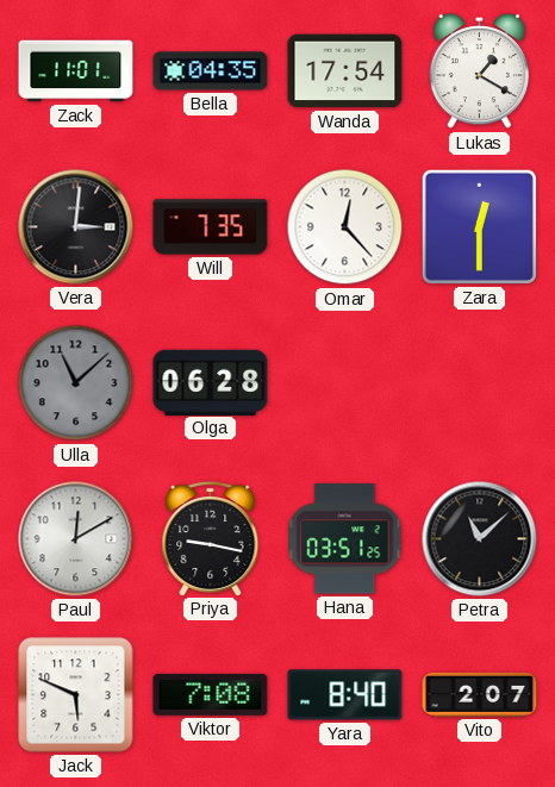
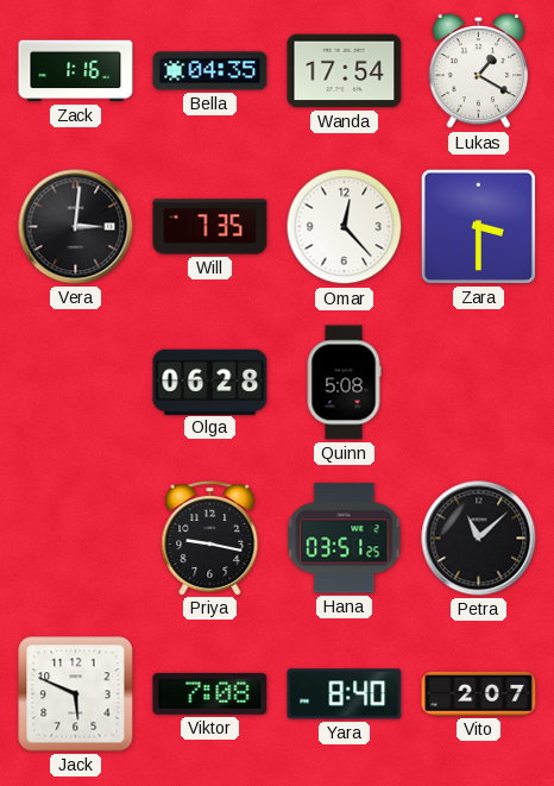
Zack: 11:01 -> 1:16
Zara: 12:30 -> 3:30
Ulla: 11:08 -> none
Quinn: none -> 5:08
Paul: 12:10 -> none
